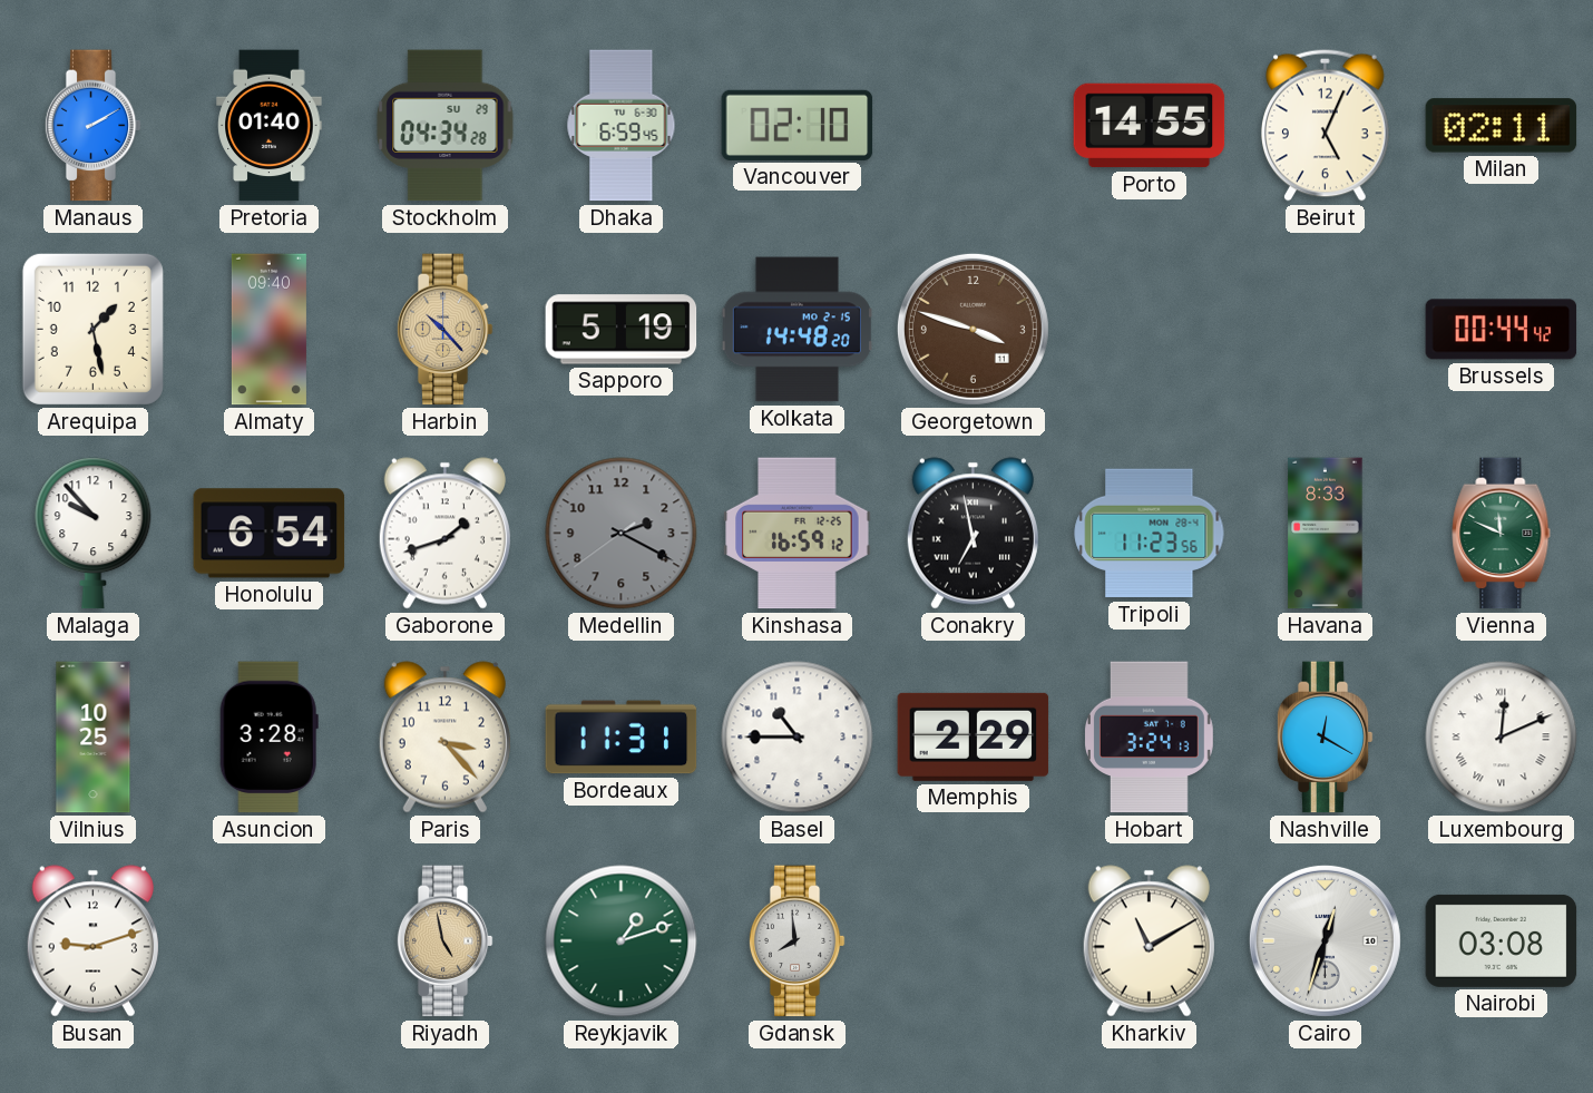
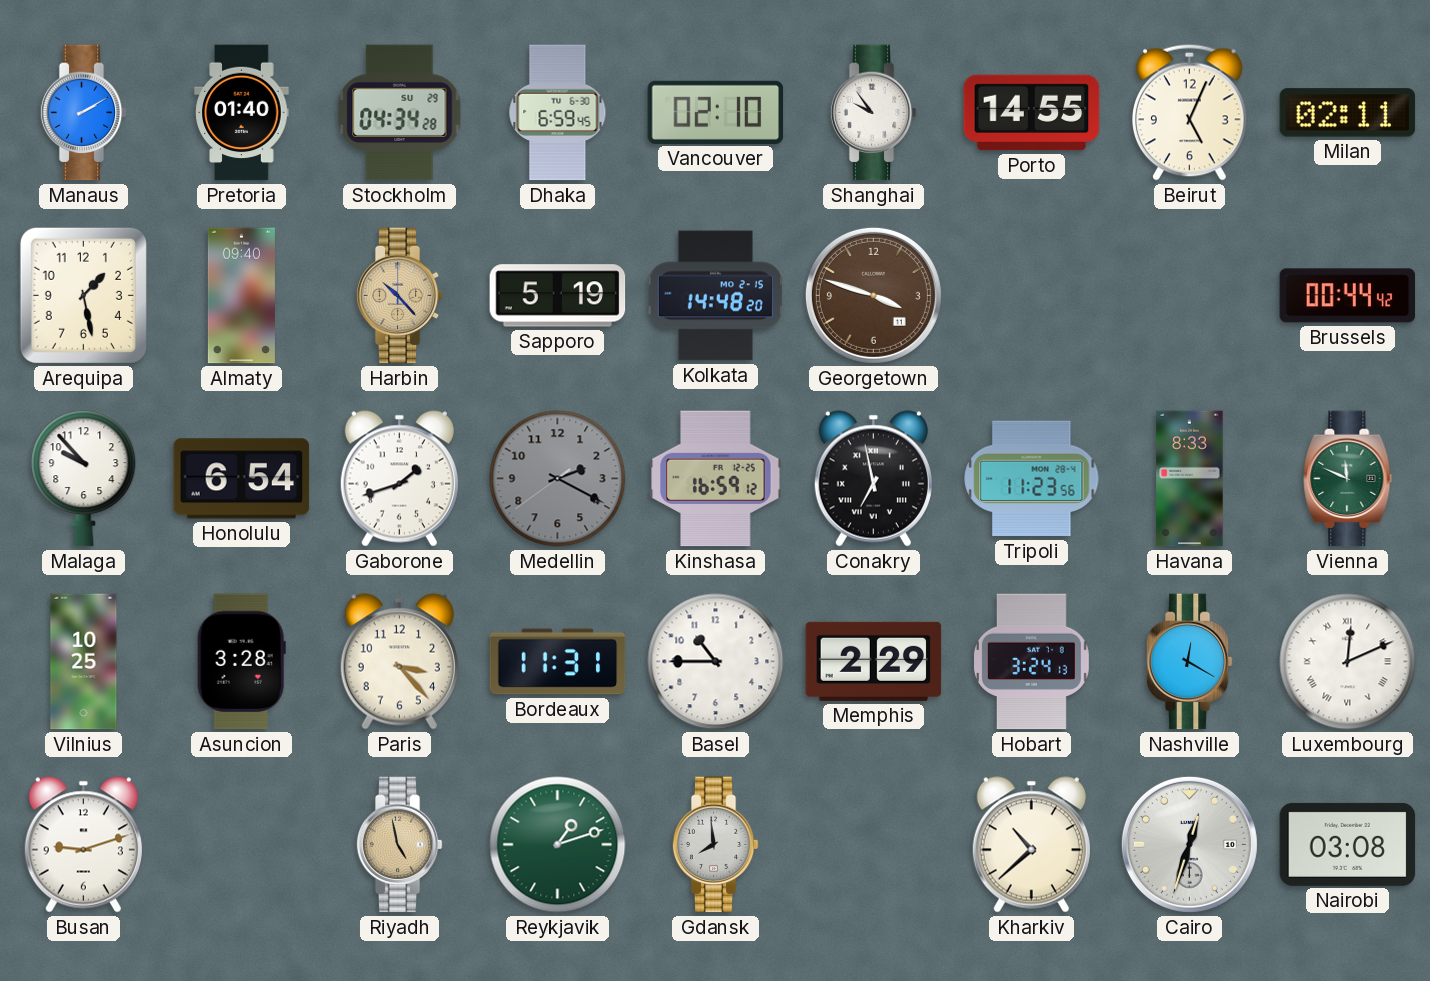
Shanghai: none -> 9:54
Kharkiv: 11:10 -> 10:38
